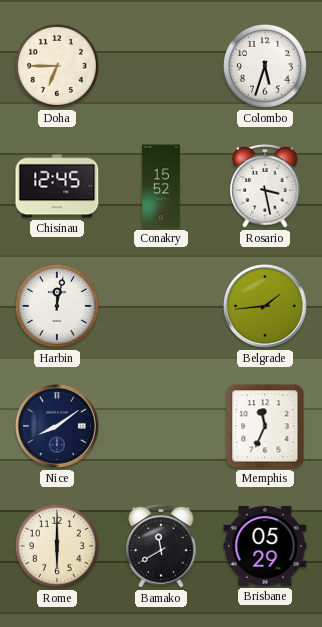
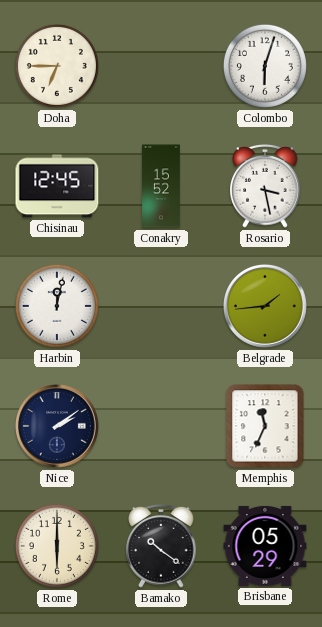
Colombo: 5:33 -> 6:03
Nice: 8:09 -> 2:09
Bamako: 11:40 -> 10:21
